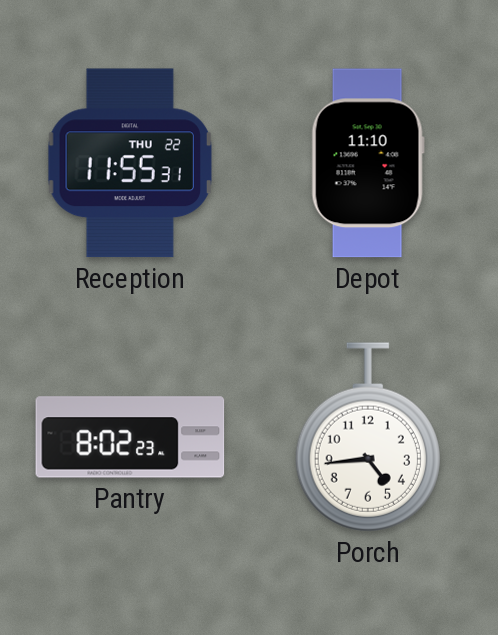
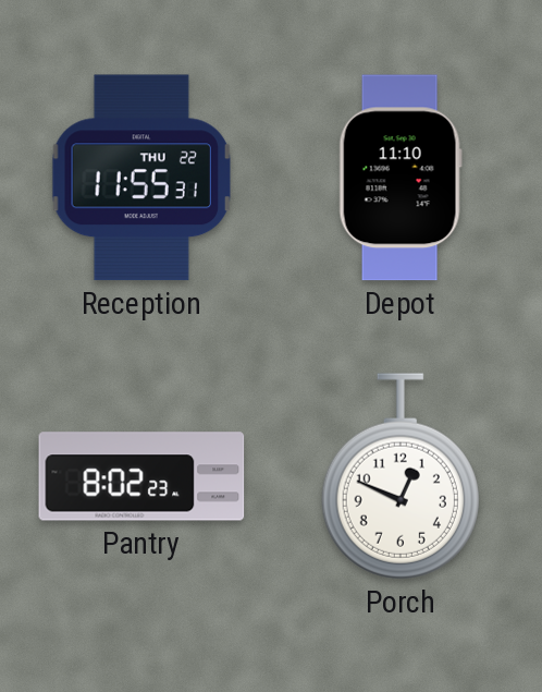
Porch: 4:44 -> 12:49
